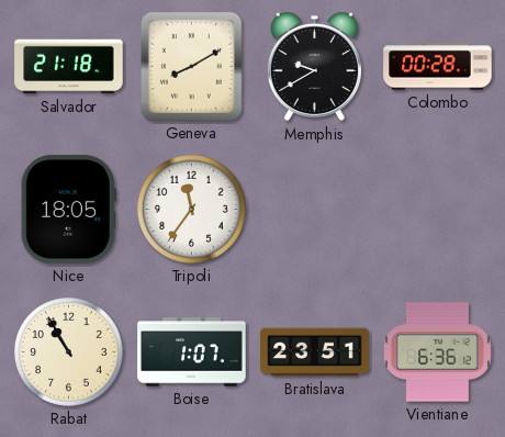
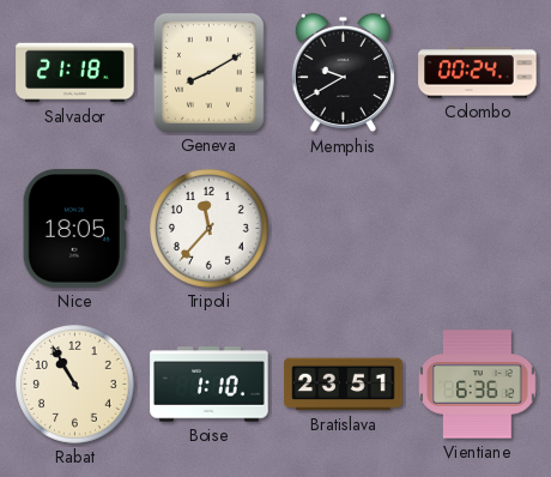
Colombo: 00:28 -> 00:24
Tripoli: 11:36 -> 11:37
Boise: 1:07 -> 1:10
